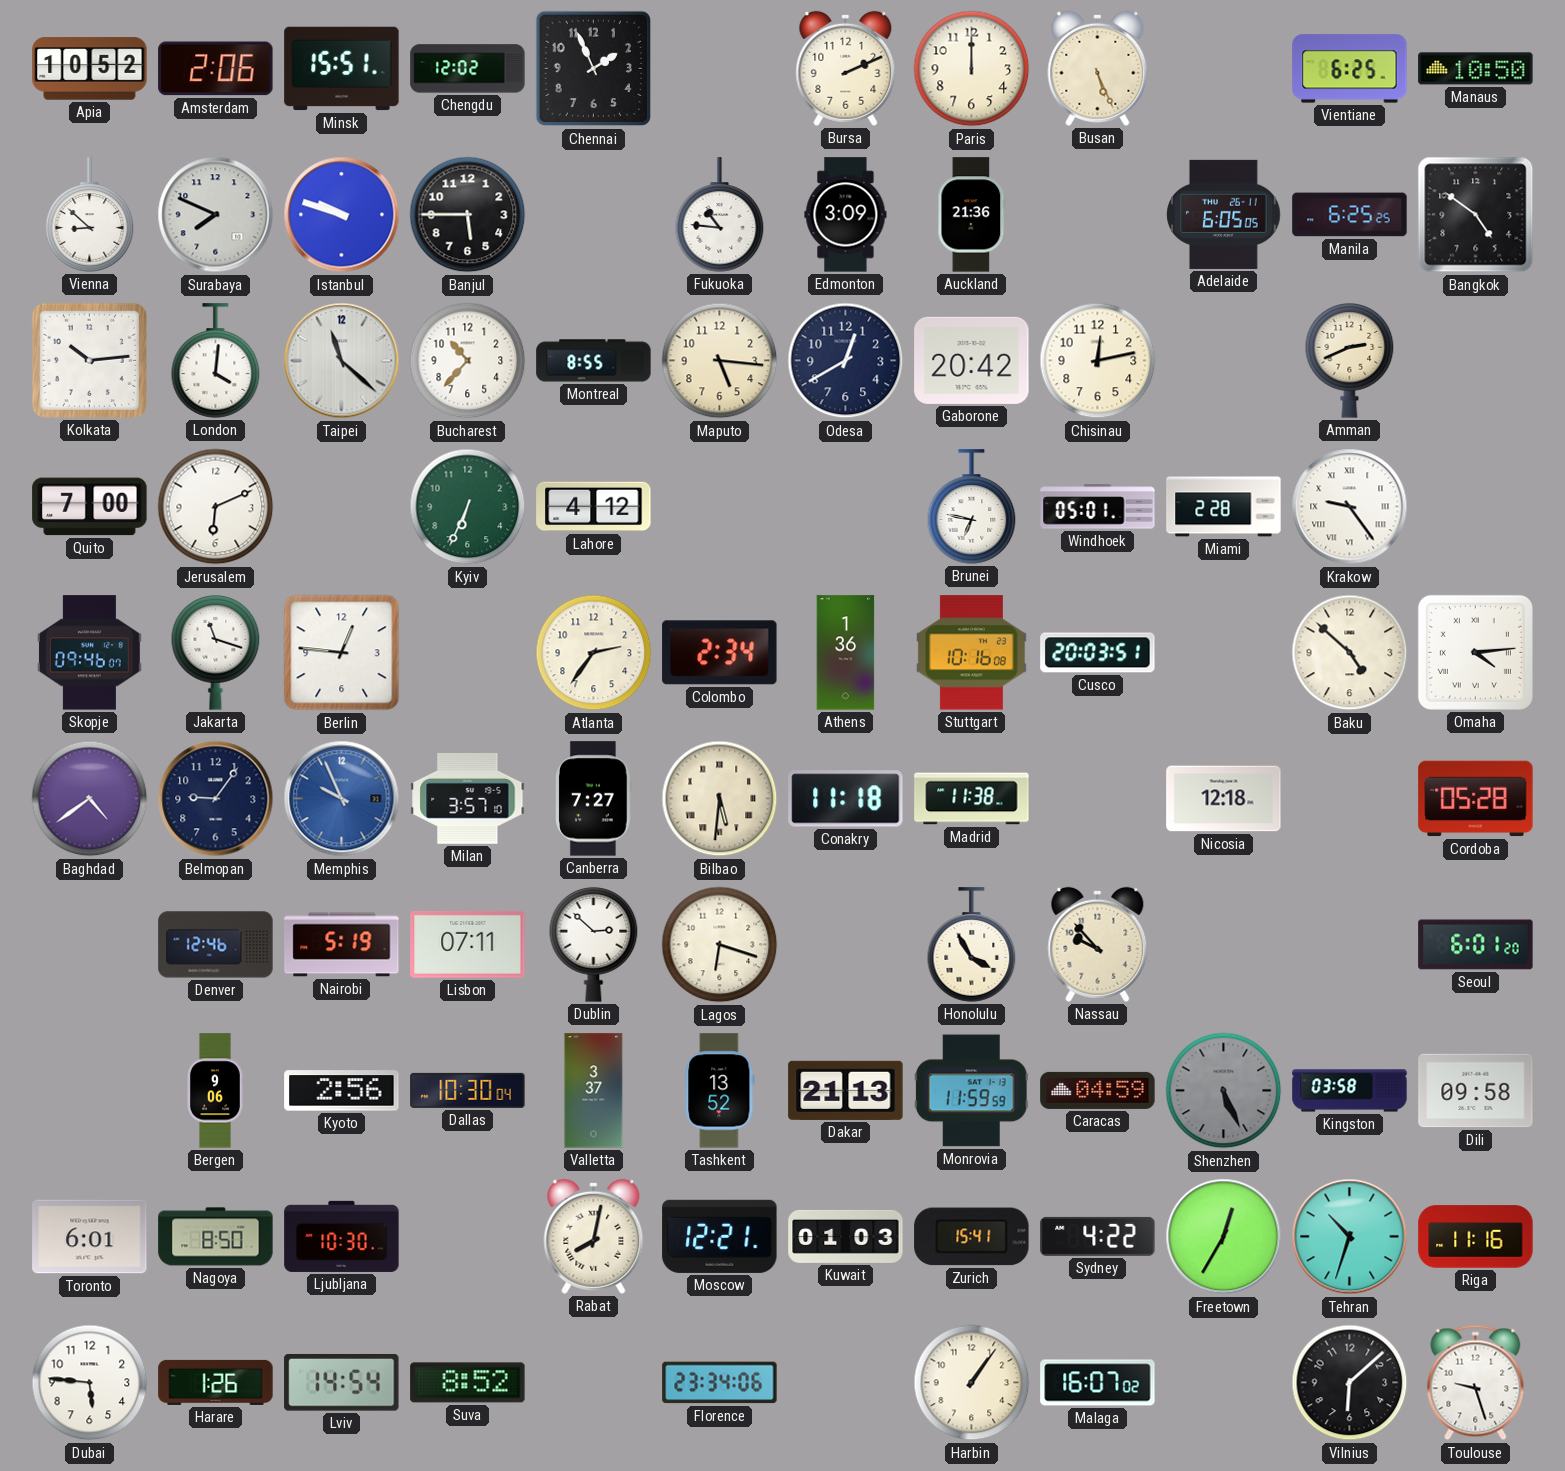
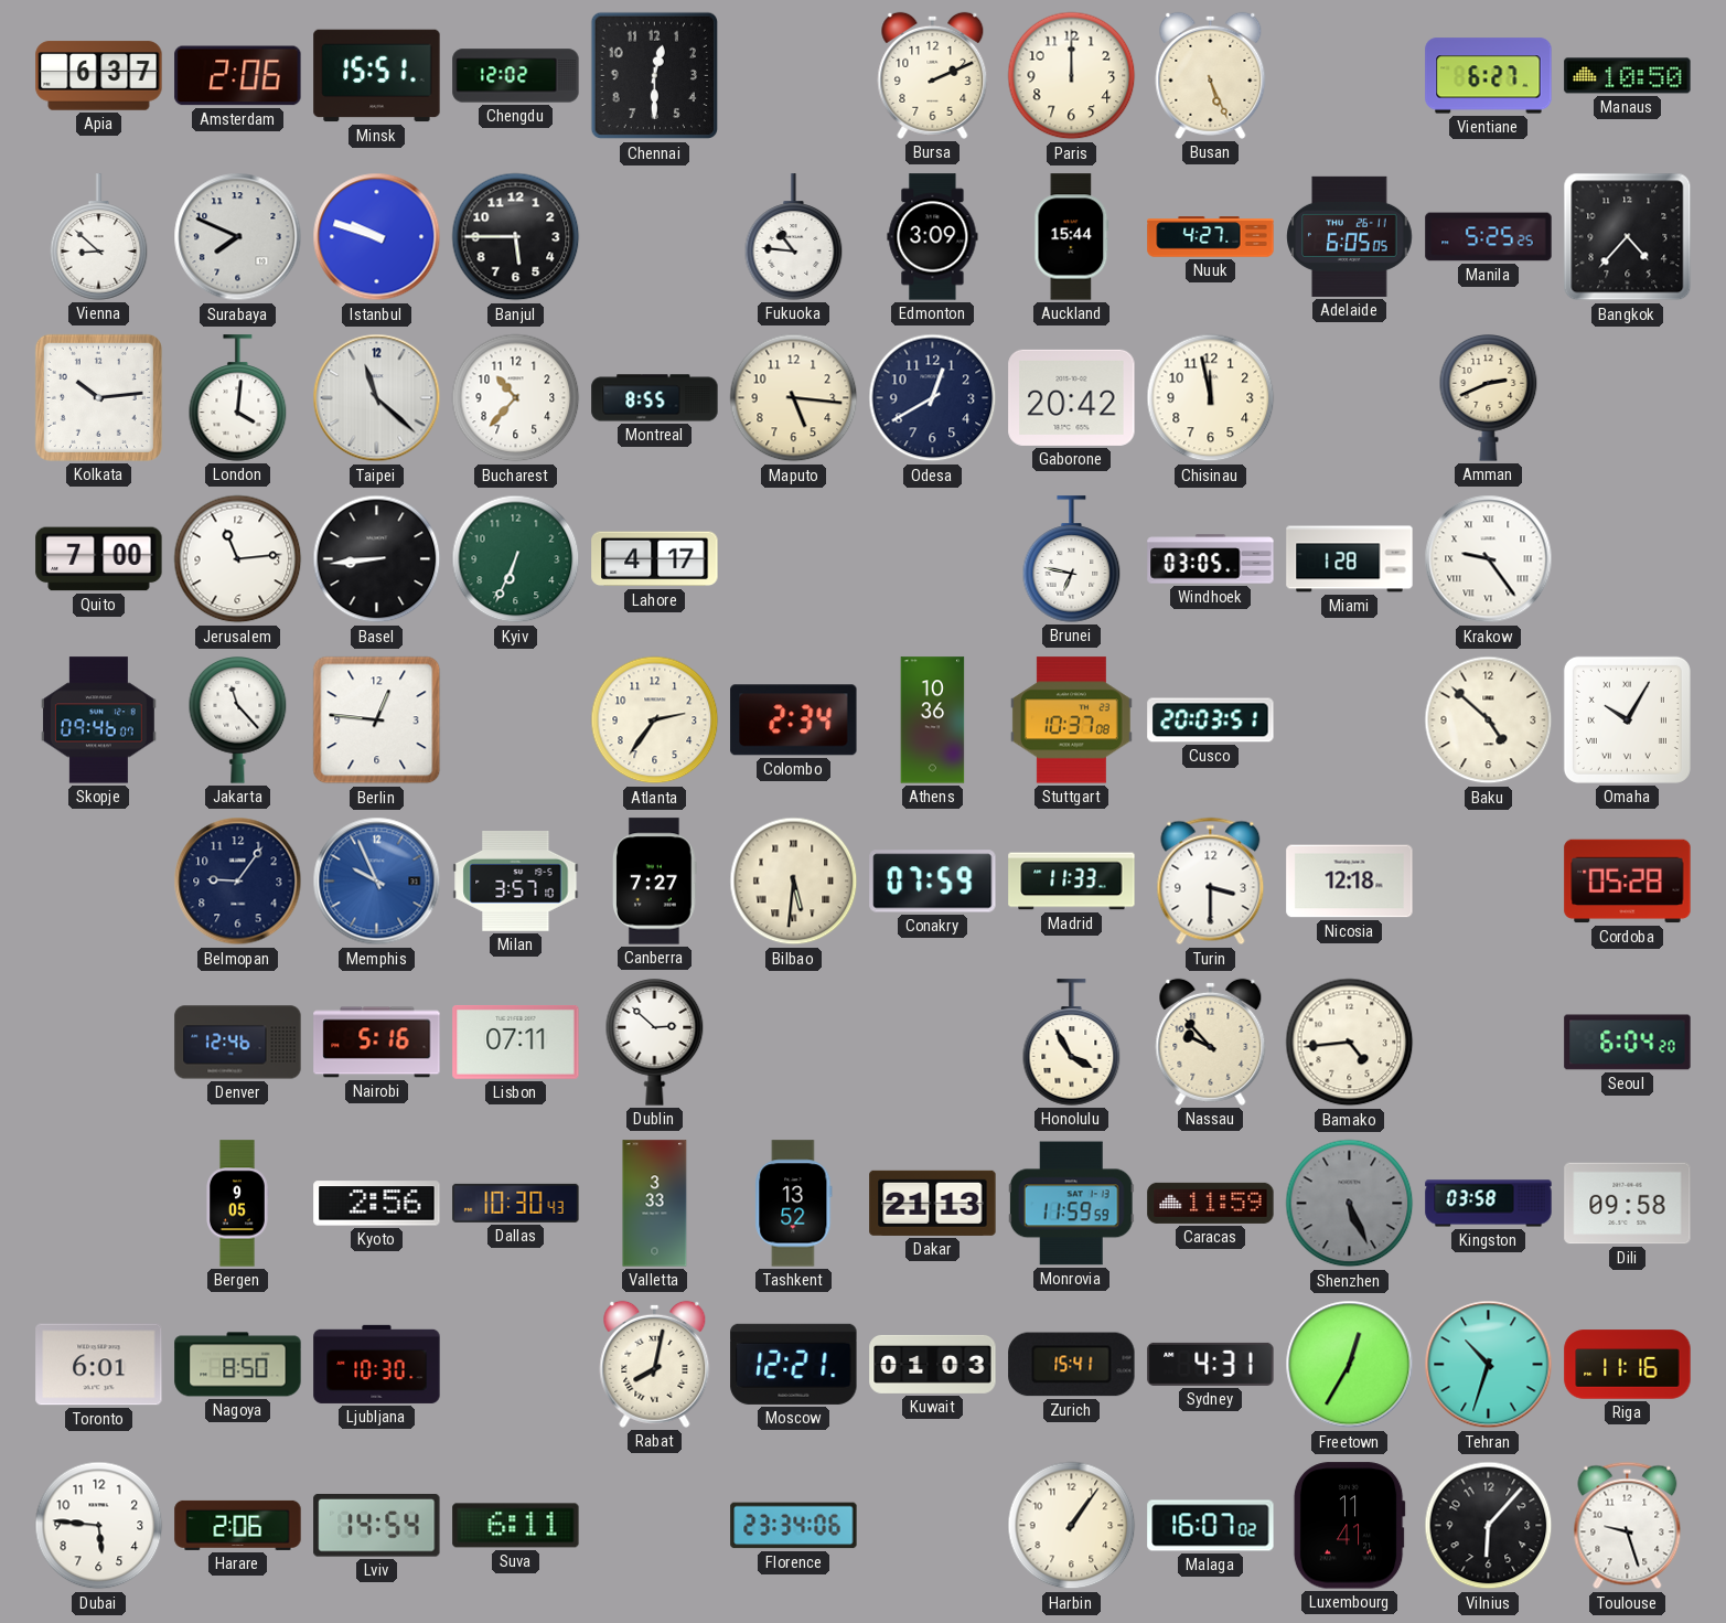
Apia: 10:52 -> 6:37
Chennai: 1:56 -> 12:30
Vientiane: 6:25 -> 6:27
Auckland: 21:36 -> 15:44
Nuuk: none -> 4:27
Manila: 6:25 -> 5:25
Bangkok: 4:51 -> 4:37
Chisinau: 12:13 -> 11:58
Jerusalem: 6:11 -> 11:14
Basel: none -> 8:44
Lahore: 4:12 -> 4:17
Windhoek: 05:01 -> 03:05
Miami: 2:28 -> 1:28
Jakarta: 11:18 -> 11:23
Athens: 1:36 -> 10:36
Stuttgart: 10:16 -> 10:37
Omaha: 4:14 -> 10:05
Baghdad: 4:39 -> none
Conakry: 11:18 -> 07:59
Madrid: 11:38 -> 11:33
Turin: none -> 3:30
Nairobi: 5:19 -> 5:16
Lagos: 6:18 -> none
Bamako: none -> 4:44
Seoul: 6:01 -> 6:04
Bergen: 9:06 -> 9:05
Dallas: 10:30:04 -> 10:30:43
Valletta: 3:37 -> 3:33
Caracas: 04:59 -> 11:59
Sydney: 4:22 -> 4:31
Harare: 1:26 -> 2:06
Suva: 8:52 -> 6:11
Luxembourg: none -> 11:41
Vilnius: 6:08 -> 6:07
